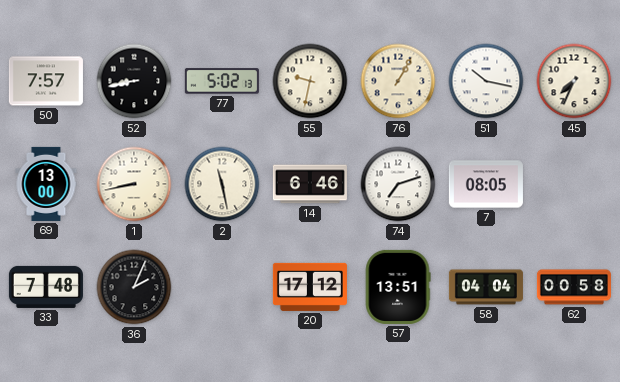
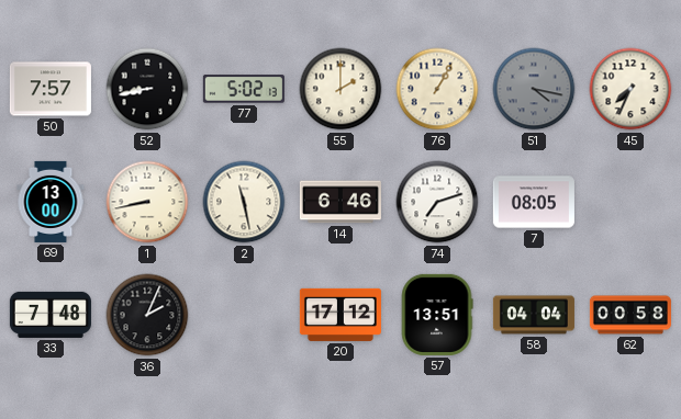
55: 9:32 -> 2:00
51: 10:17 -> 4:17
51 dial: white -> grey
